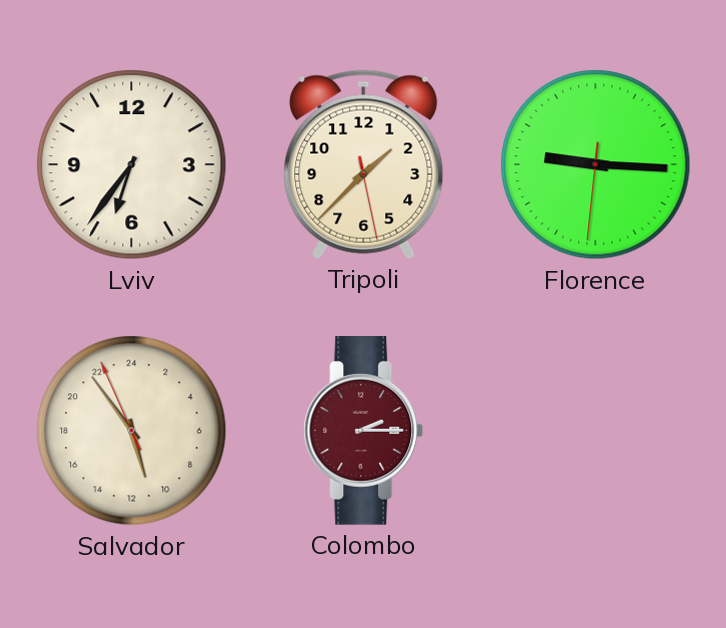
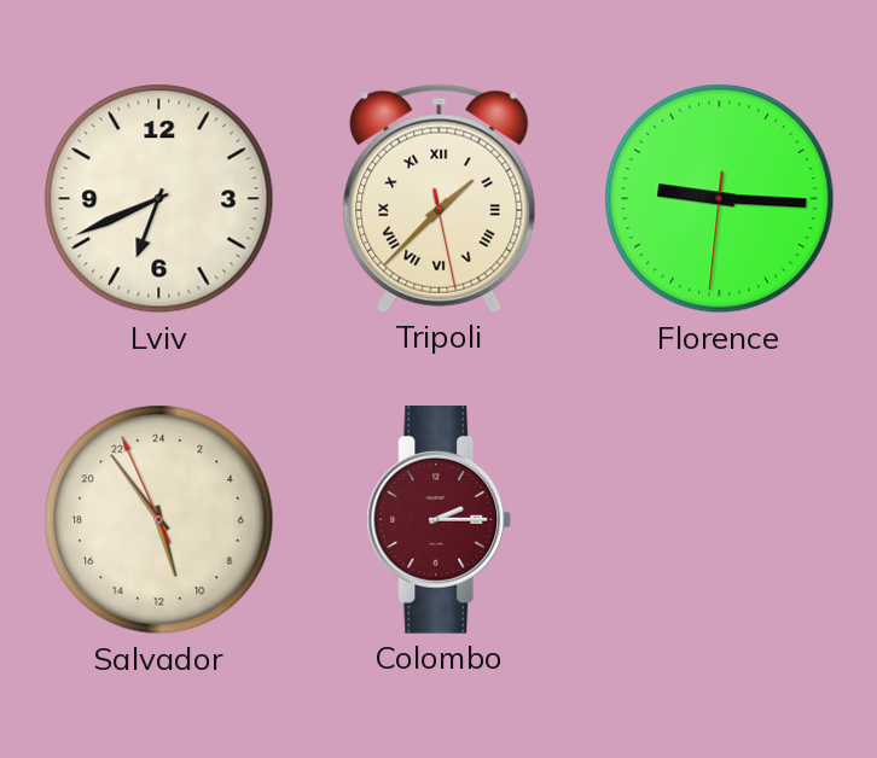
Lviv: 6:36 -> 6:41
Tripoli numerals: Arabic -> Roman
